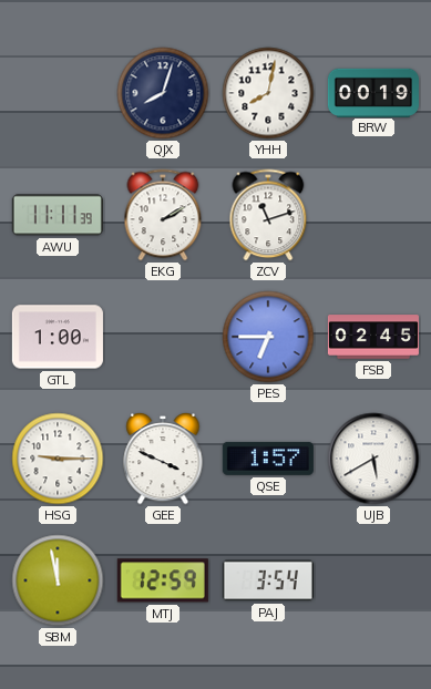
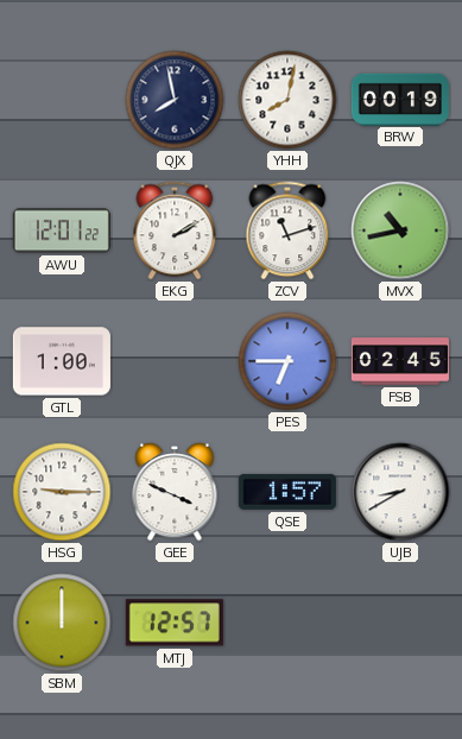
QJX: 8:03 -> 7:58
AWU: 11:11 -> 12:01
MVX: none -> 10:43
UJB: 5:40 -> 8:40
SBM: 11:58 -> 12:00
MTJ: 12:59 -> 12:57
PAJ: 3:54 -> none
